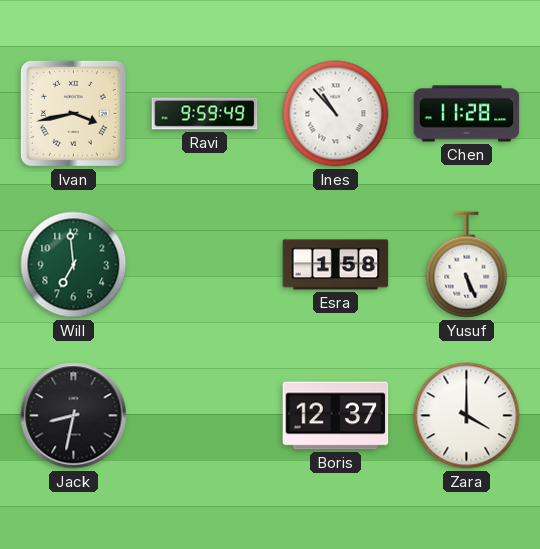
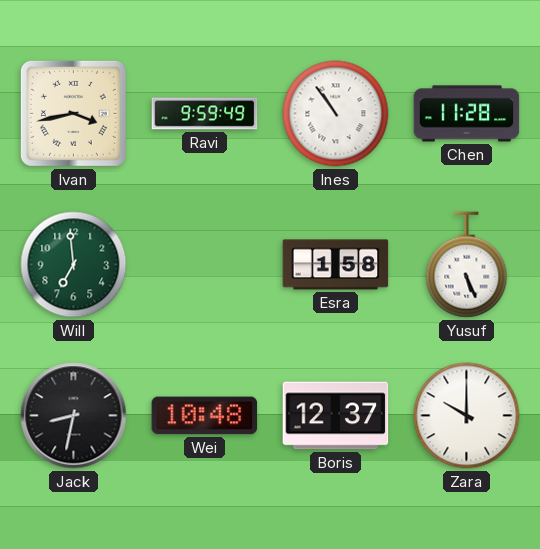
Ines: 10:53 -> 10:54
Wei: none -> 10:48
Zara: 4:00 -> 10:00
